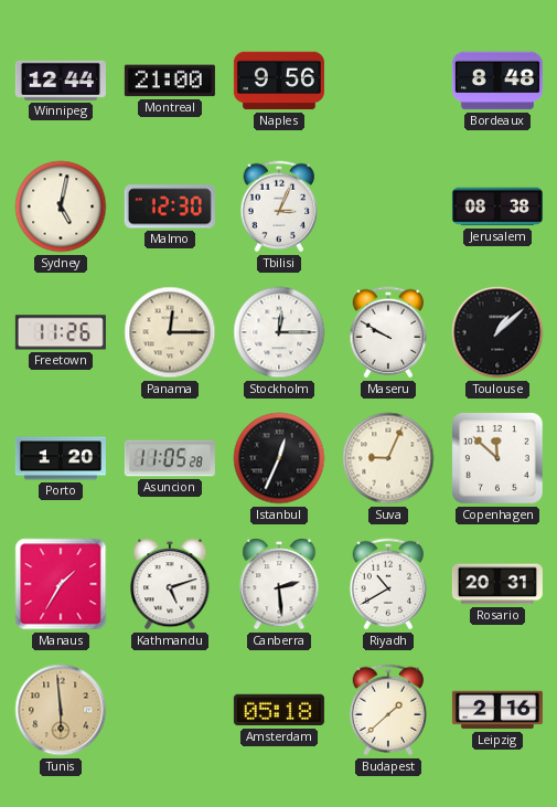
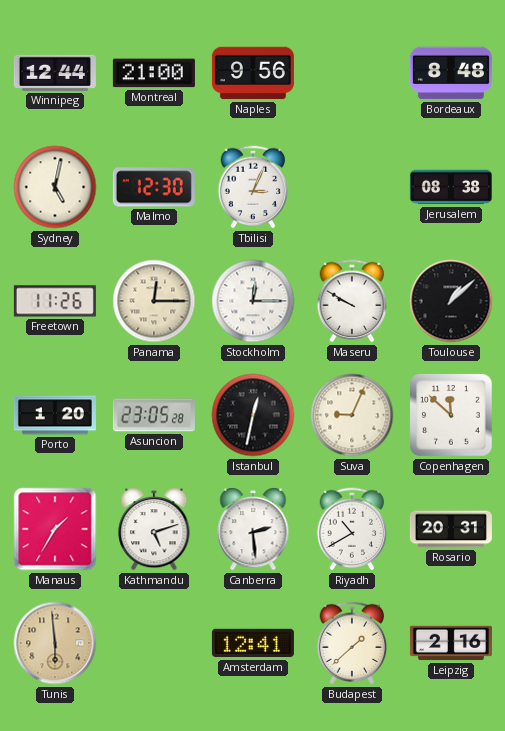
Asuncion: 11:05 -> 23:05
Istanbul: 12:34 -> 12:32
Amsterdam: 05:18 -> 12:41
